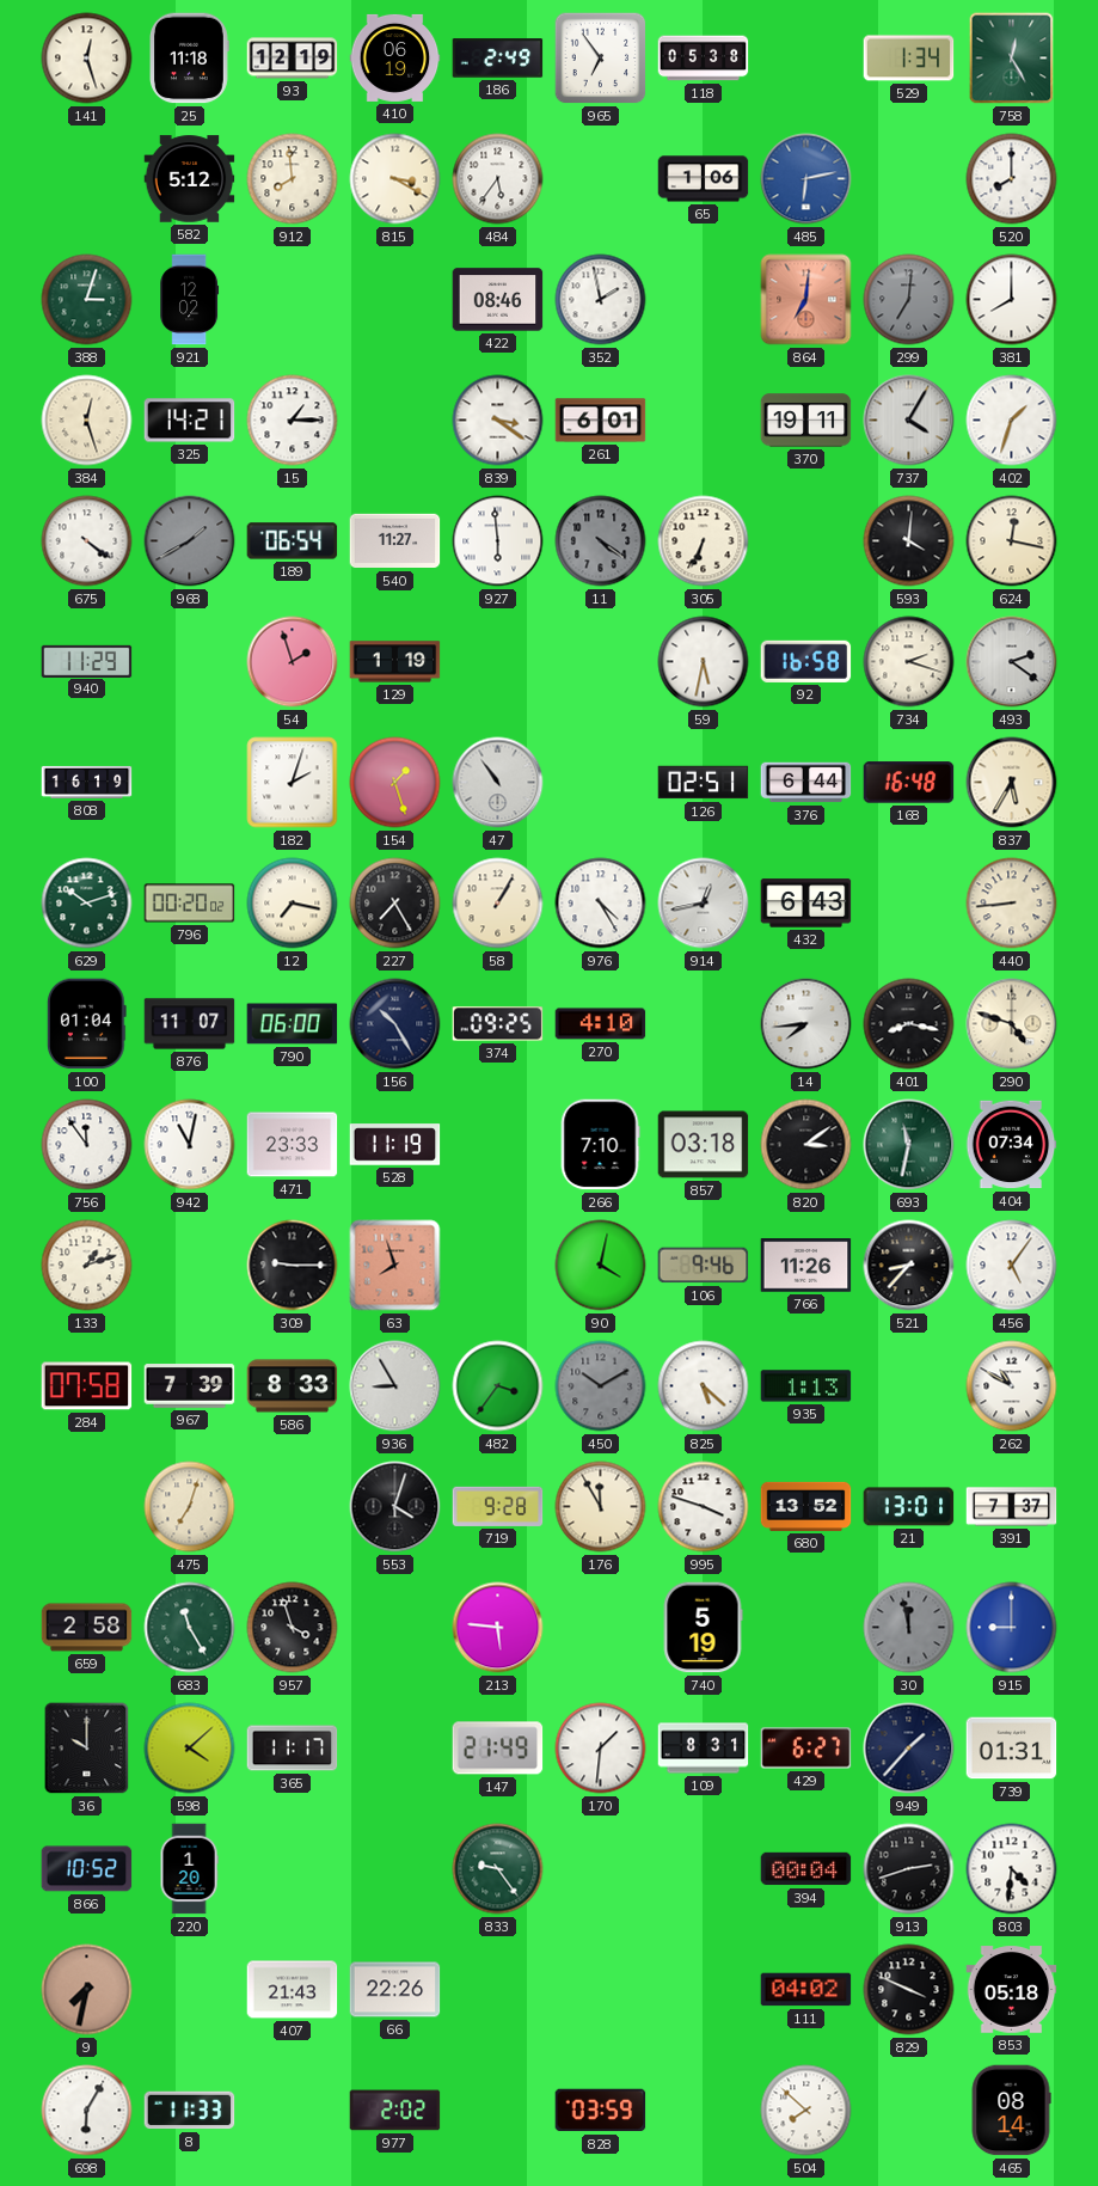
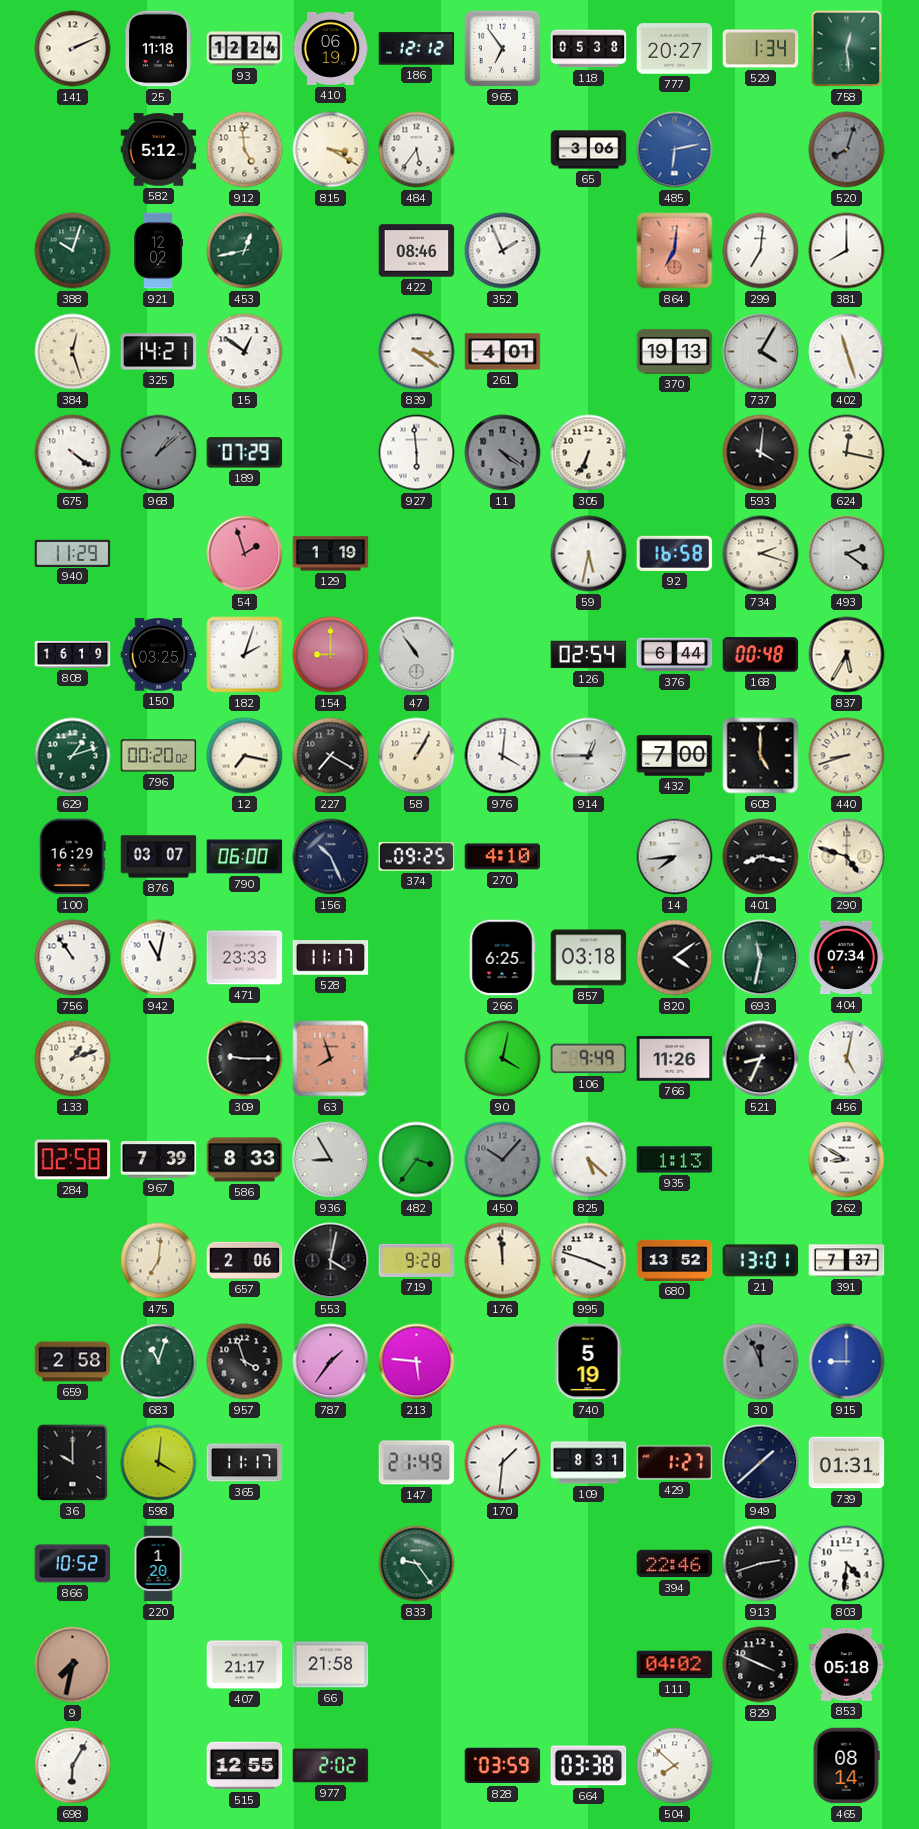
141: 12:27 -> 2:11
93: 12:19 -> 12:24
186: 2:49 -> 12:12
777: none -> 20:27
758: 12:25 -> 12:29
912: 7:59 -> 4:59
65: 1:06 -> 3:06
520: 8:00 -> 8:03
520 dial: white -> grey
388: 3:03 -> 10:03
453: none -> 12:43
352: 1:58 -> 1:56
299 dial: grey -> white
15: 1:15 -> 12:51
261: 6:01 -> 4:01
370: 19:11 -> 19:13
402: 1:33 -> 11:27
968: 1:40 -> 1:08
189: 06:54 -> 07:29
540: 11:27 -> none
150: none -> 03:25
154: 1:27 -> 9:00
126: 02:51 -> 02:54
168: 16:48 -> 00:48
629: 10:12 -> 1:12
227: 7:25 -> 7:20
976: 4:25 -> 4:01
914: 12:43 -> 12:45
432: 6:43 -> 7:00
608: none -> 5:00
440: 8:44 -> 8:42
100: 01:04 -> 16:29
876: 11:07 -> 03:07
156: 10:25 -> 10:26
756: 11:54 -> 10:54
528: 11:19 -> 11:17
266: 7:10 -> 6:25
820: 3:09 -> 4:09
106: 9:46 -> 9:49
521: 8:37 -> 8:34
456: 5:06 -> 5:02
284: 07:58 -> 02:58
450: 10:10 -> 10:07
262: 10:50 -> 8:50
475: 7:03 -> 7:01
657: none -> 2:06
553: 4:03 -> 4:02
176: 11:55 -> 11:59
683: 11:25 -> 11:03
787: none -> 1:36
30: 11:58 -> 11:56
598: 4:08 -> 4:01
429: 6:27 -> 1:27
949: 1:37 -> 1:38
394: 00:04 -> 22:46
407: 21:43 -> 21:17
66: 22:26 -> 21:58
8: 11:33 -> none
515: none -> 12:55
664: none -> 03:38
